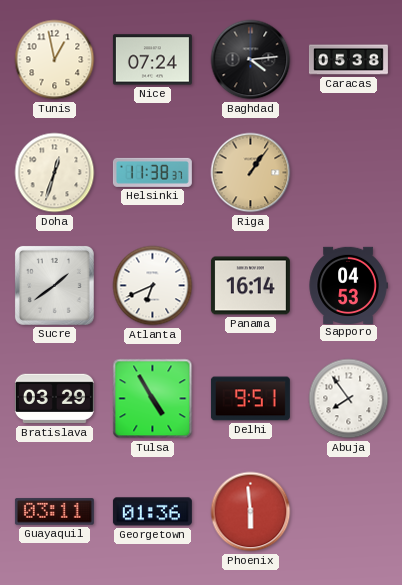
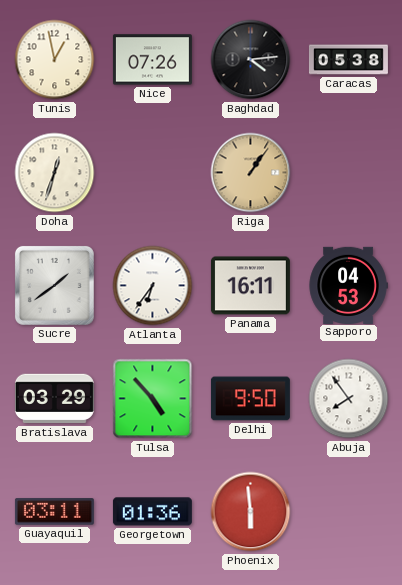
Nice: 07:24 -> 07:26
Helsinki: 11:38 -> none
Atlanta: 6:41 -> 6:36
Panama: 16:14 -> 16:11
Tulsa: 4:55 -> 4:53
Delhi: 9:51 -> 9:50
